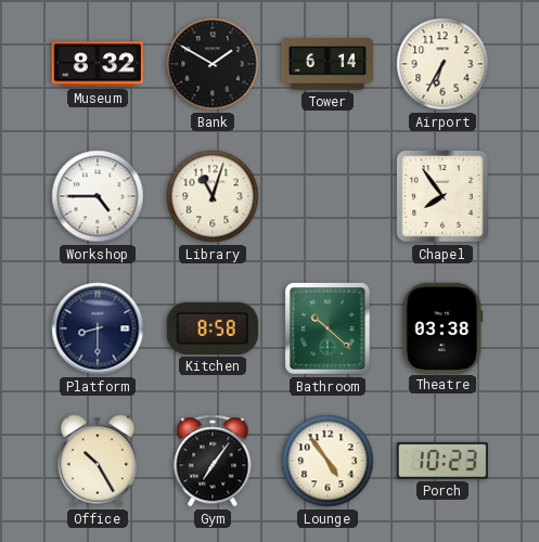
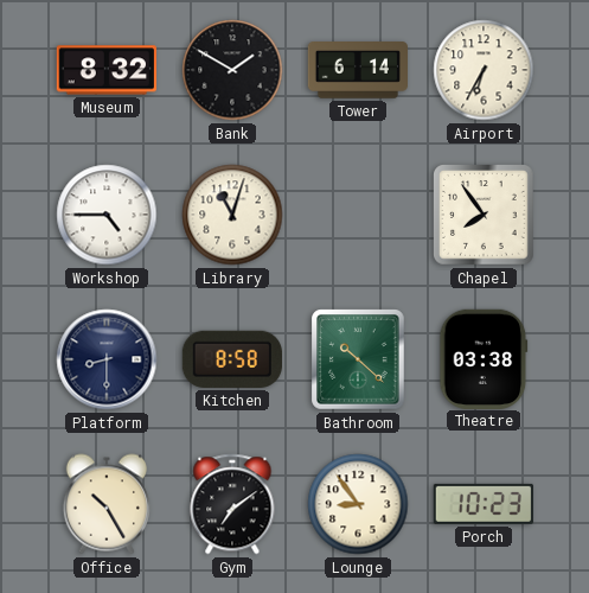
Gym: 7:06 -> 7:09
Lounge: 4:54 -> 8:54
